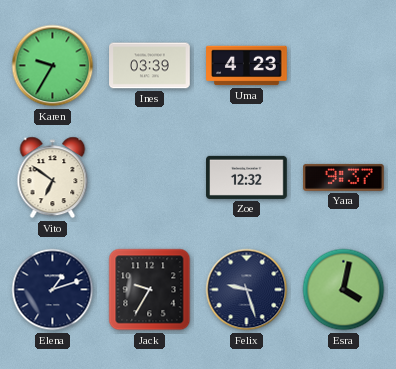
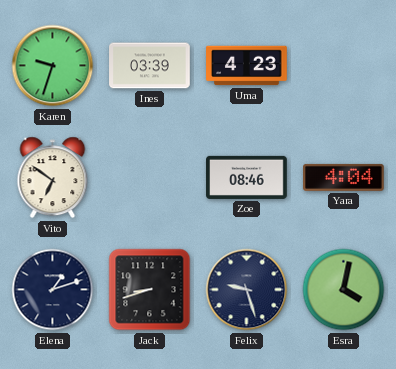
Karen: 9:35 -> 9:33
Zoe: 12:32 -> 08:46
Yara: 9:37 -> 4:04
Jack: 9:35 -> 8:42
